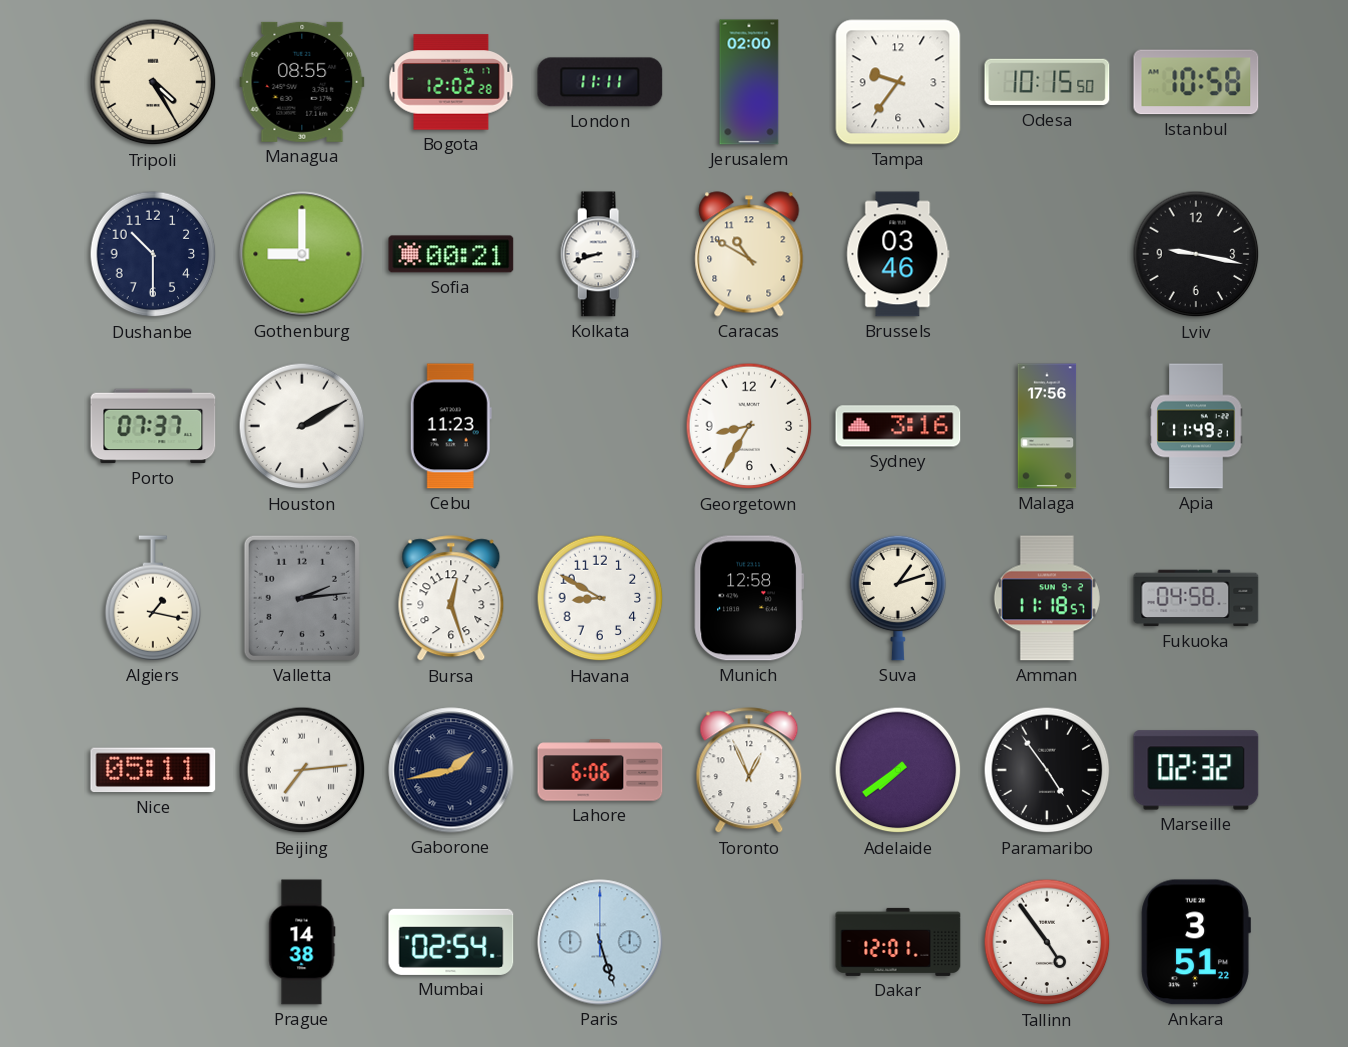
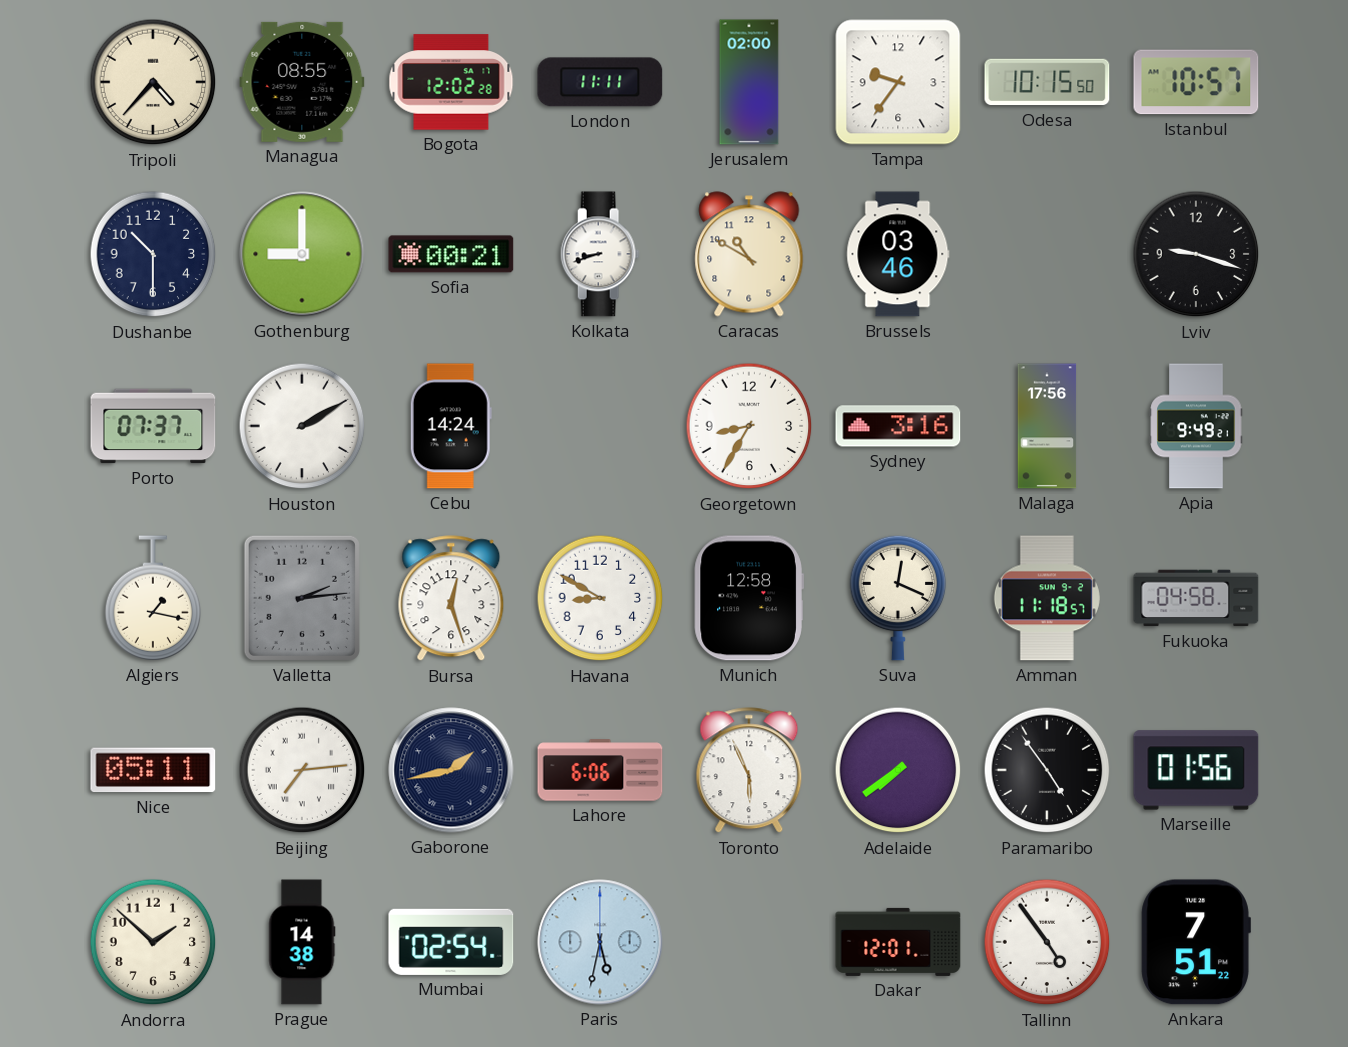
Tripoli: 4:25 -> 4:37
Istanbul: 10:58 -> 10:57
Lviv: 9:17 -> 9:18
Cebu: 11:23 -> 14:24
Apia: 11:49 -> 9:49
Suva: 1:12 -> 12:19
Toronto: 12:56 -> 5:56
Marseille: 02:32 -> 01:56
Andorra: none -> 1:52
Paris: 5:27 -> 5:32
Ankara: 3:51 -> 7:51
